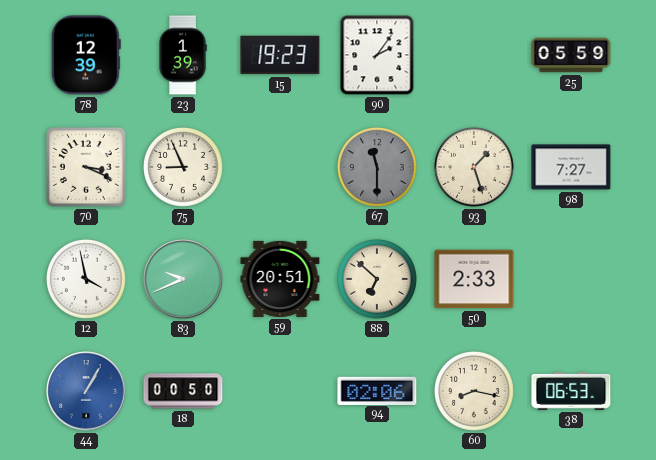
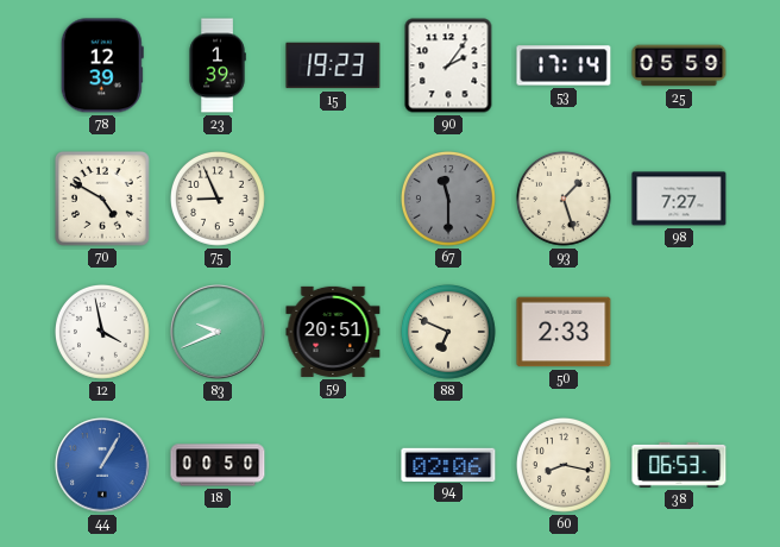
53: none -> 17:14
70: 3:19 -> 4:50
88: 6:52 -> 6:49
